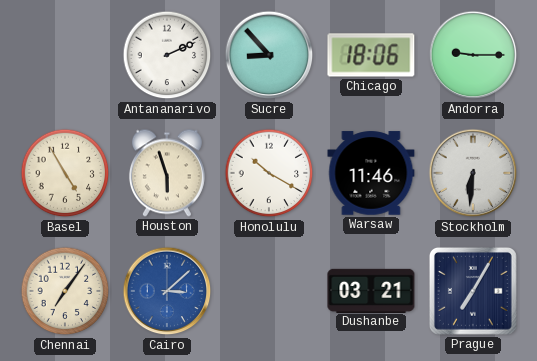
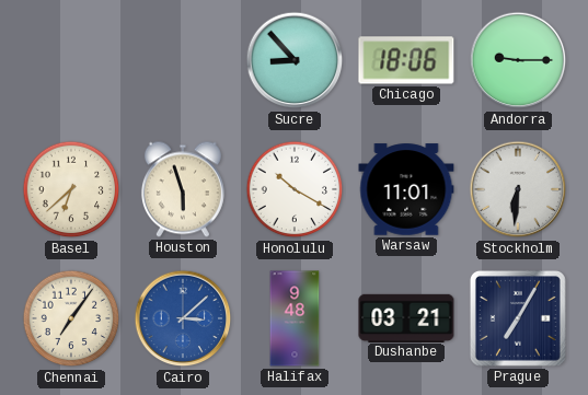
Antananarivo: 2:11 -> none
Basel: 4:55 -> 6:38
Warsaw: 11:46 -> 11:01
Halifax: none -> 9:48
